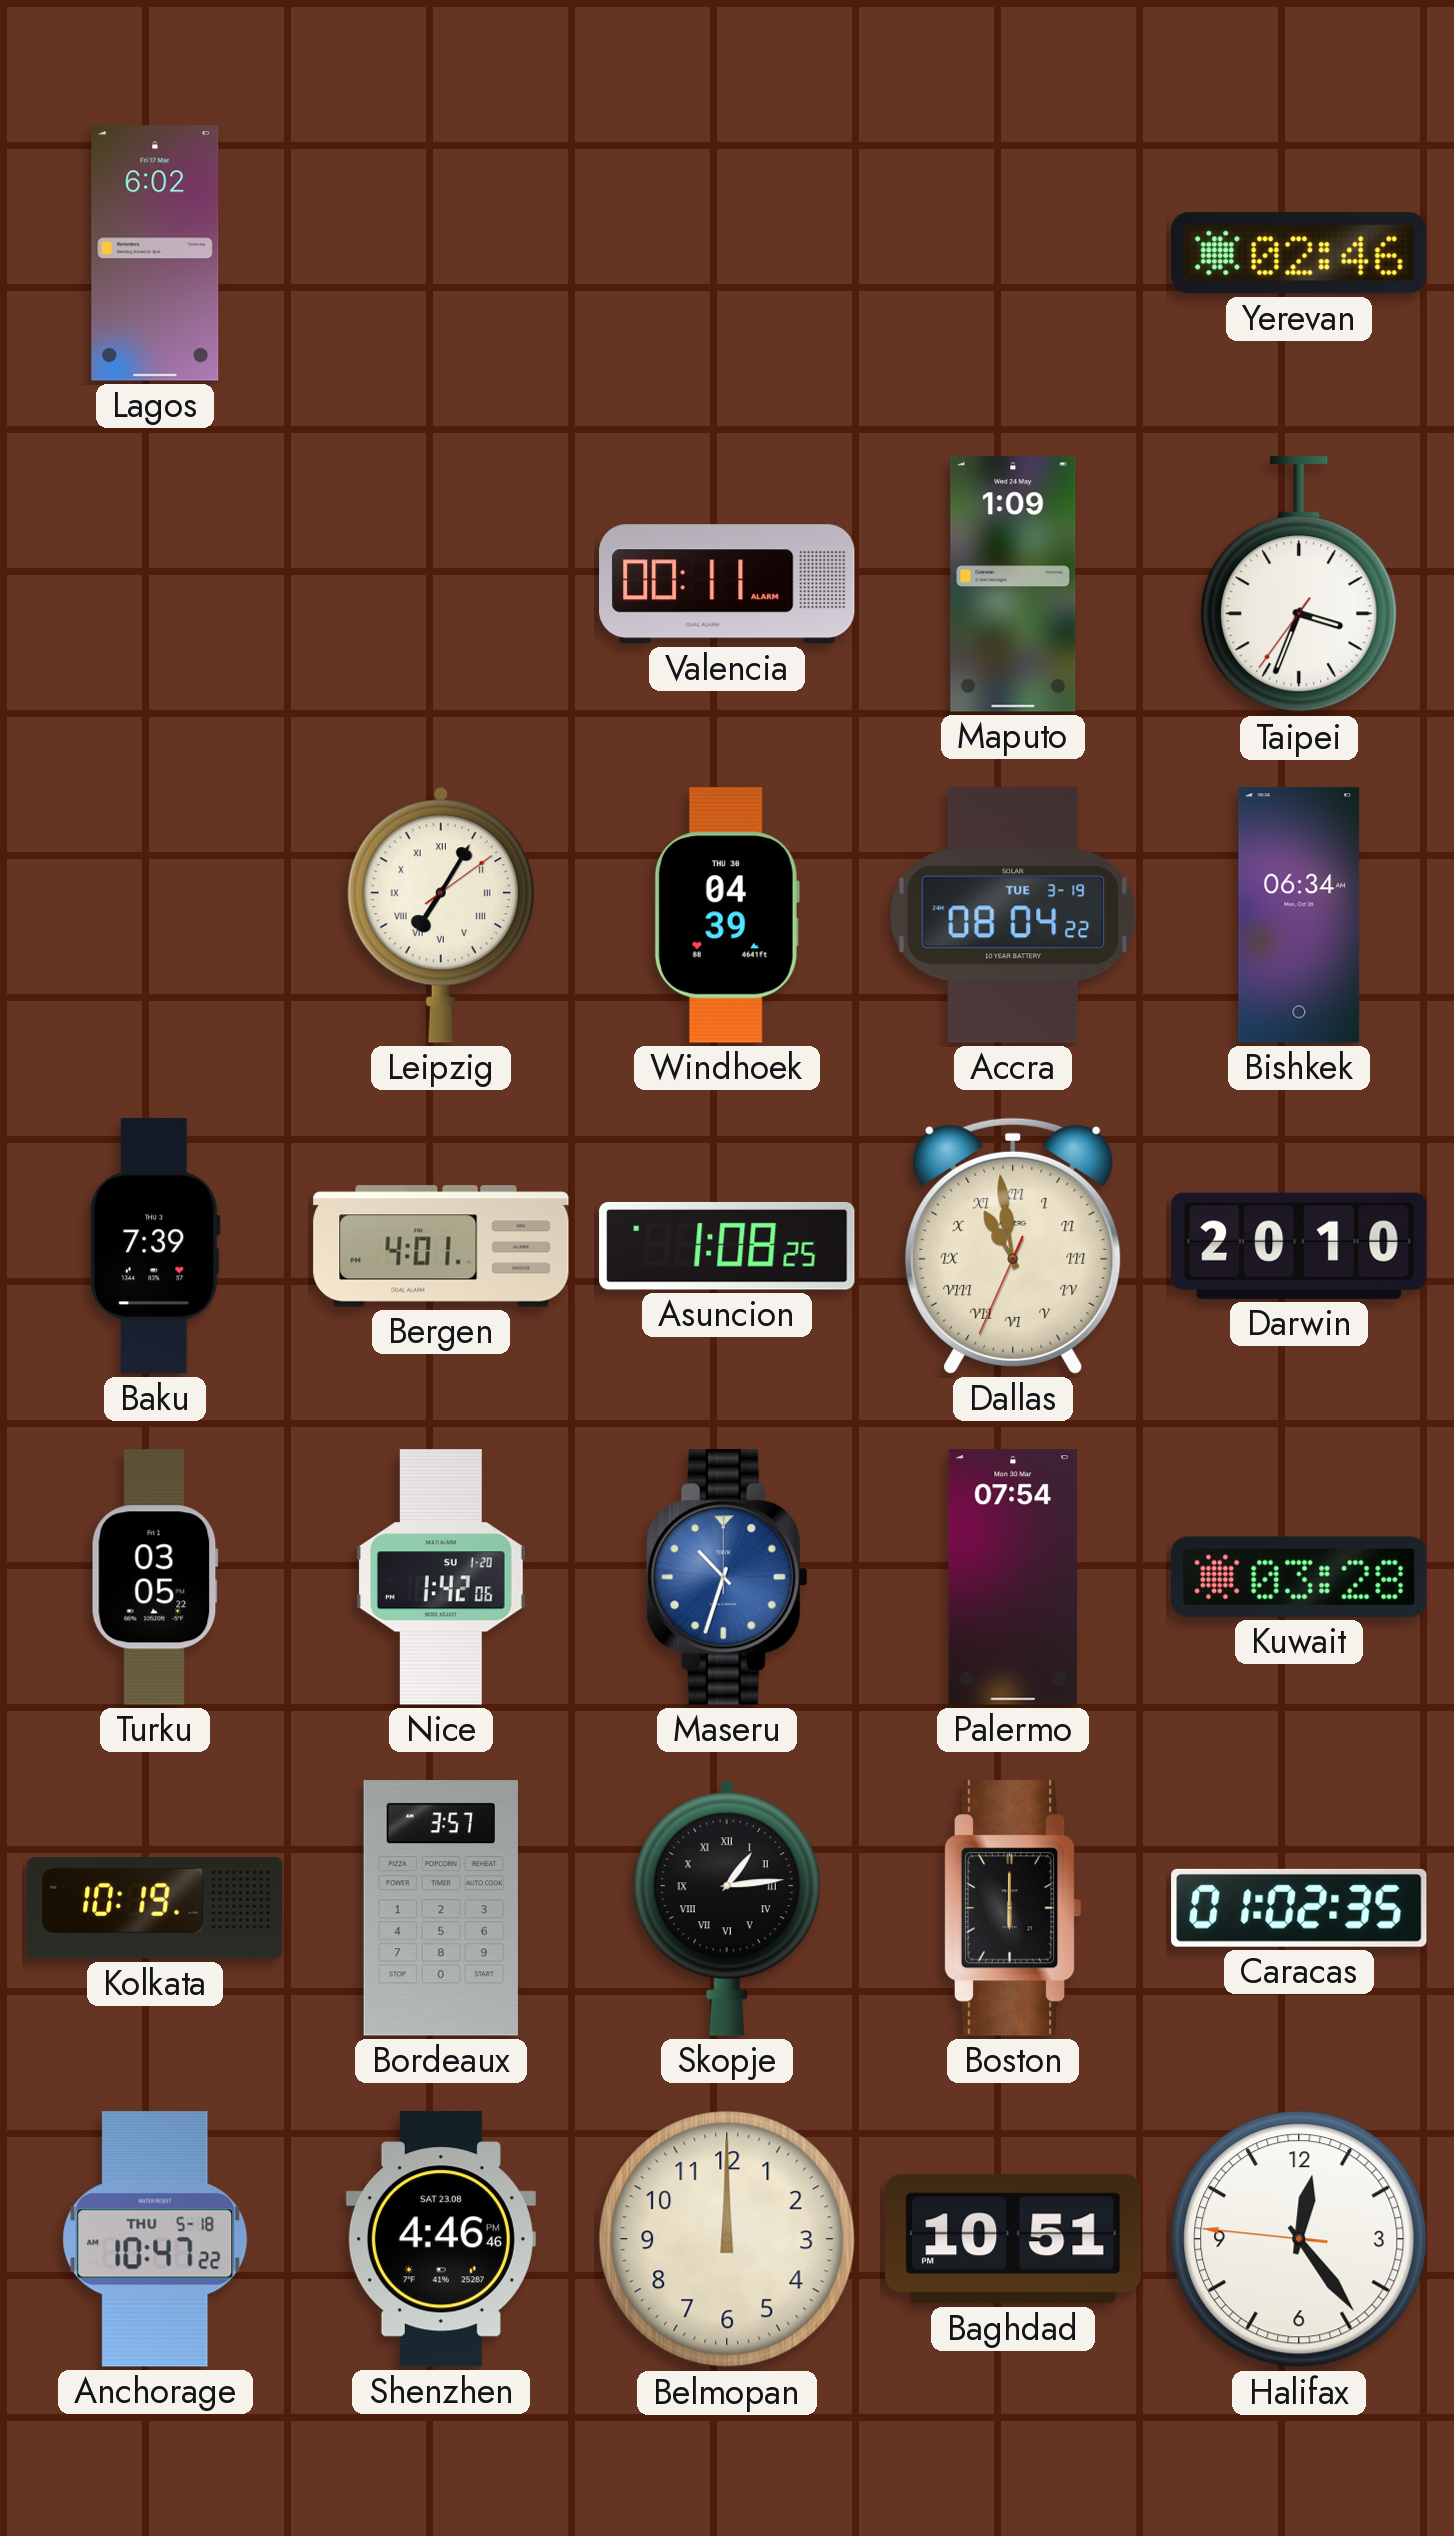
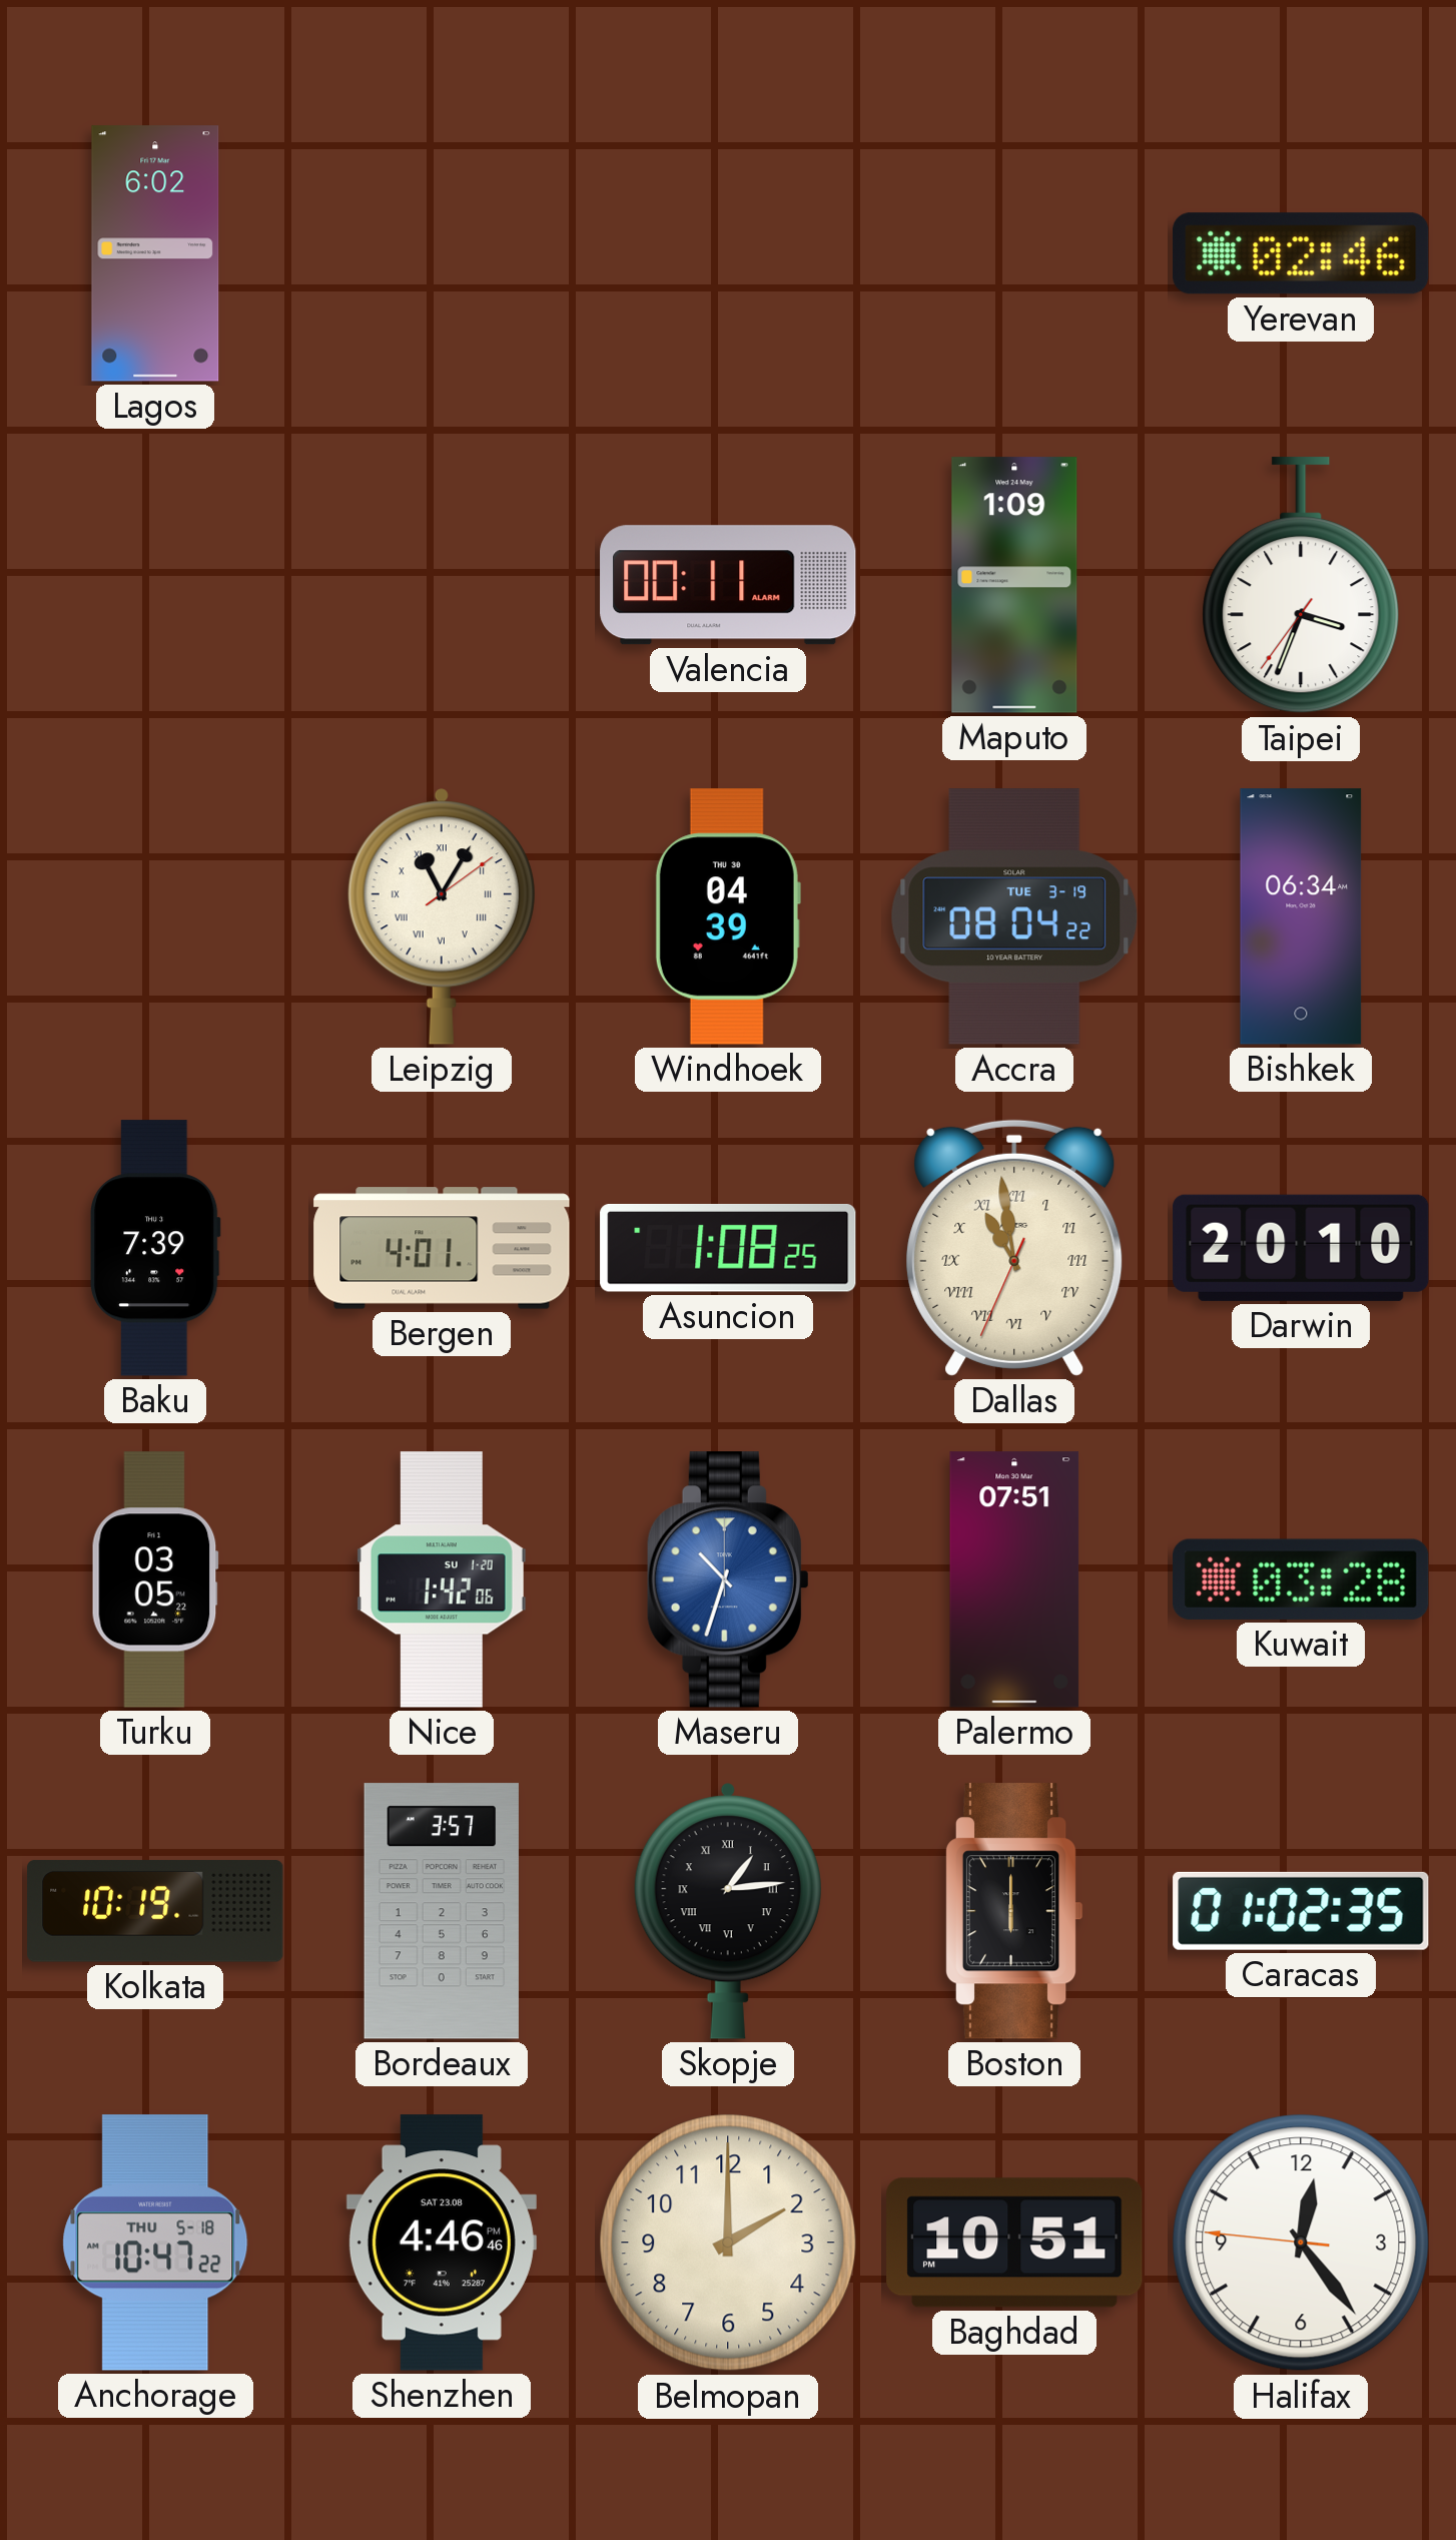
Leipzig: 7:05 -> 11:05
Palermo: 07:54 -> 07:51
Belmopan: 12:00 -> 2:00
